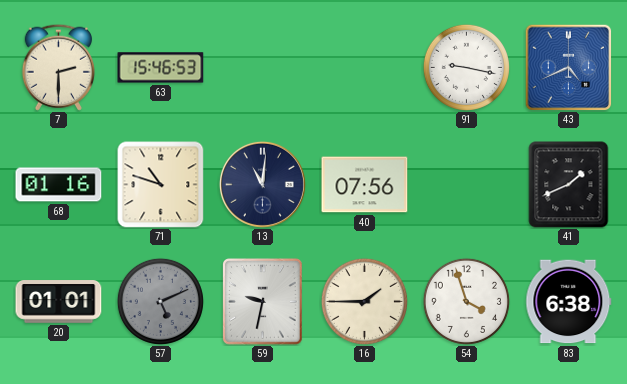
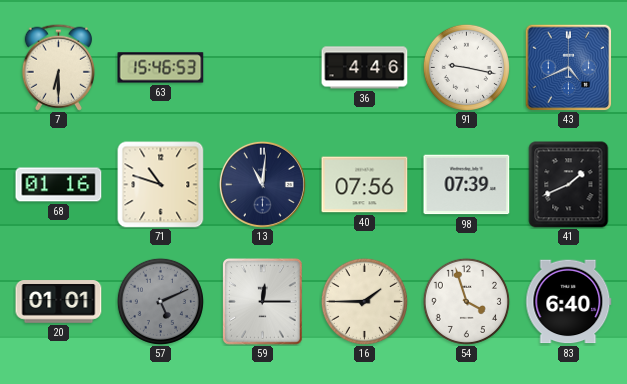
7: 2:30 -> 6:30
36: none -> 4:46
98: none -> 07:39
59: 9:32 -> 12:15
83: 6:38 -> 6:40
